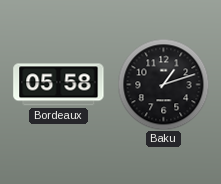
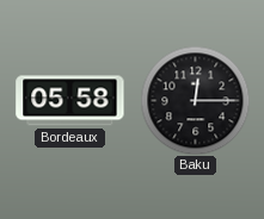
Baku: 1:12 -> 12:15
